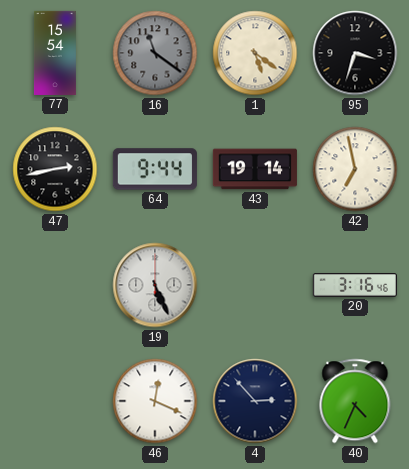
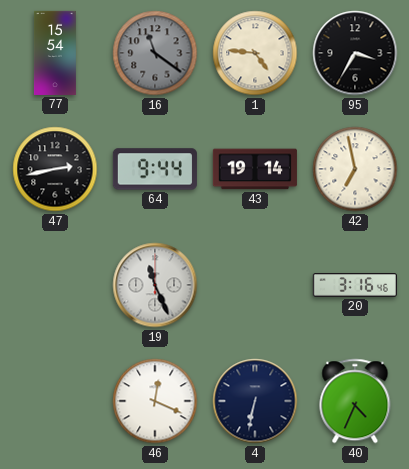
1: 5:21 -> 4:46
95: 3:33 -> 3:35
19: 5:26 -> 11:26
4: 2:53 -> 6:32
